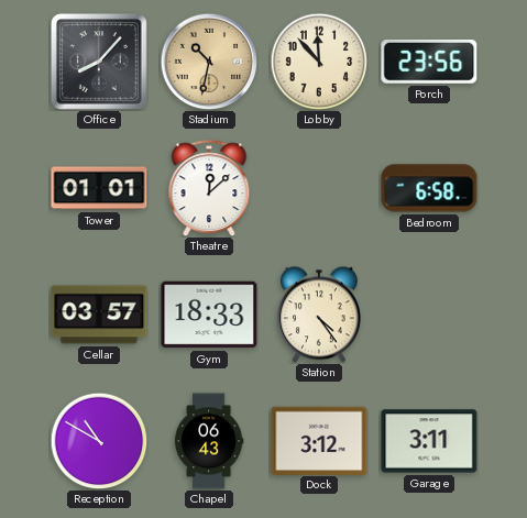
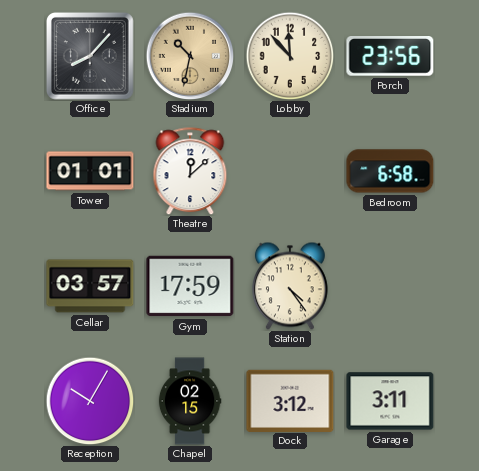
Gym: 18:33 -> 17:59
Reception: 10:50 -> 10:05
Chapel: 06:43 -> 02:15
